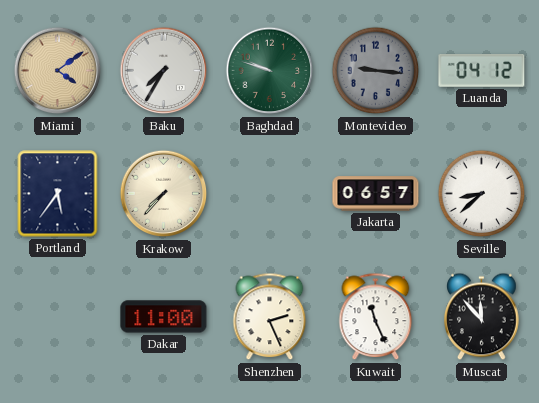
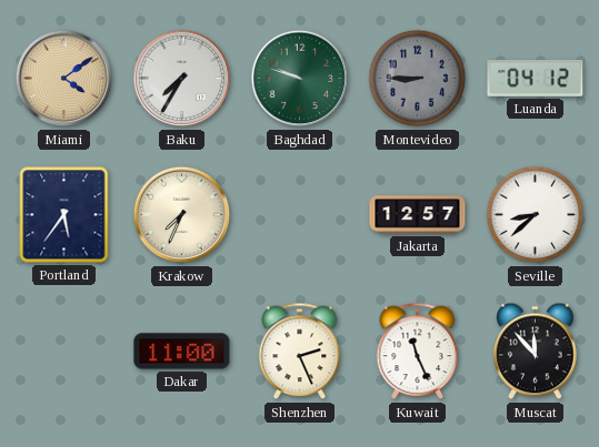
Montevideo: 9:16 -> 8:45
Krakow: 7:37 -> 7:34
Jakarta: 06:57 -> 12:57
